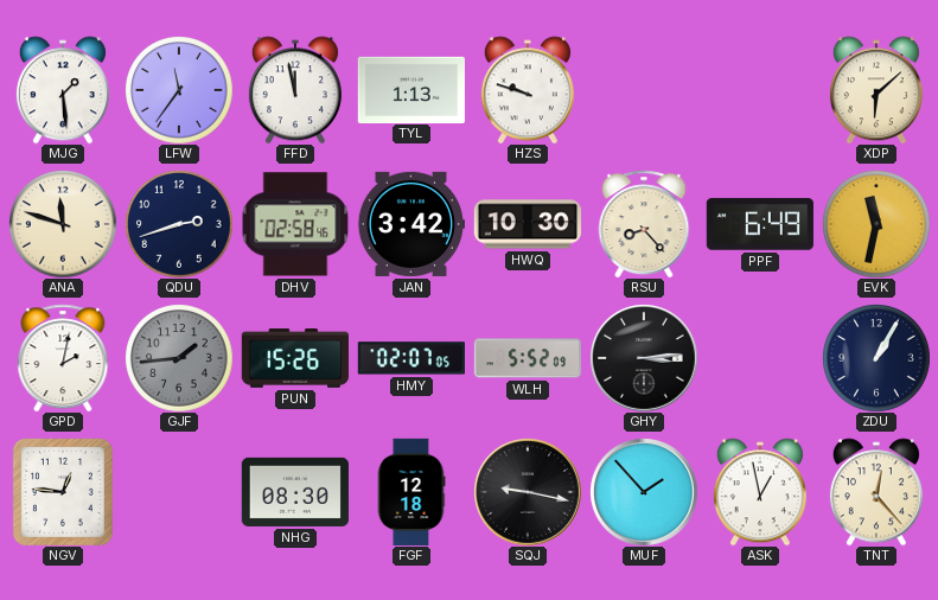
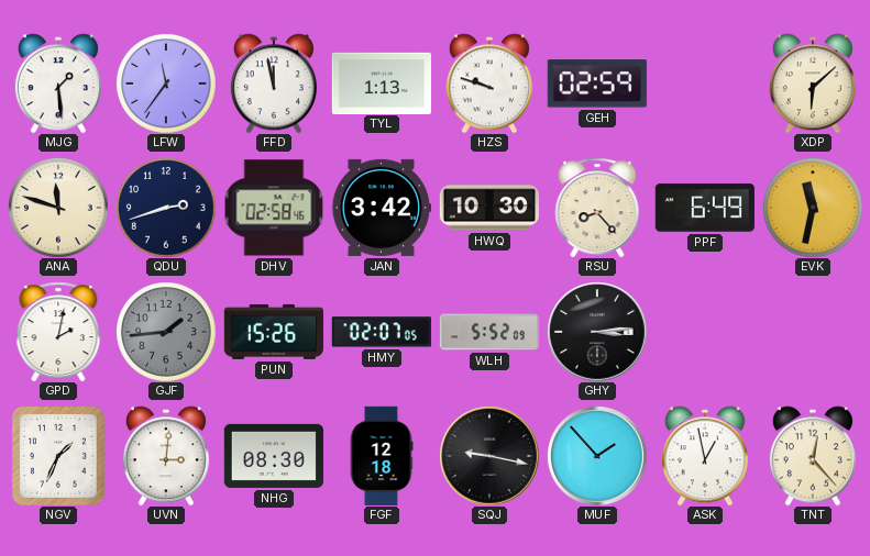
GEH: none -> 02:59
ZDU: 1:05 -> none
NGV: 12:46 -> 1:34
UVN: none -> 3:01
